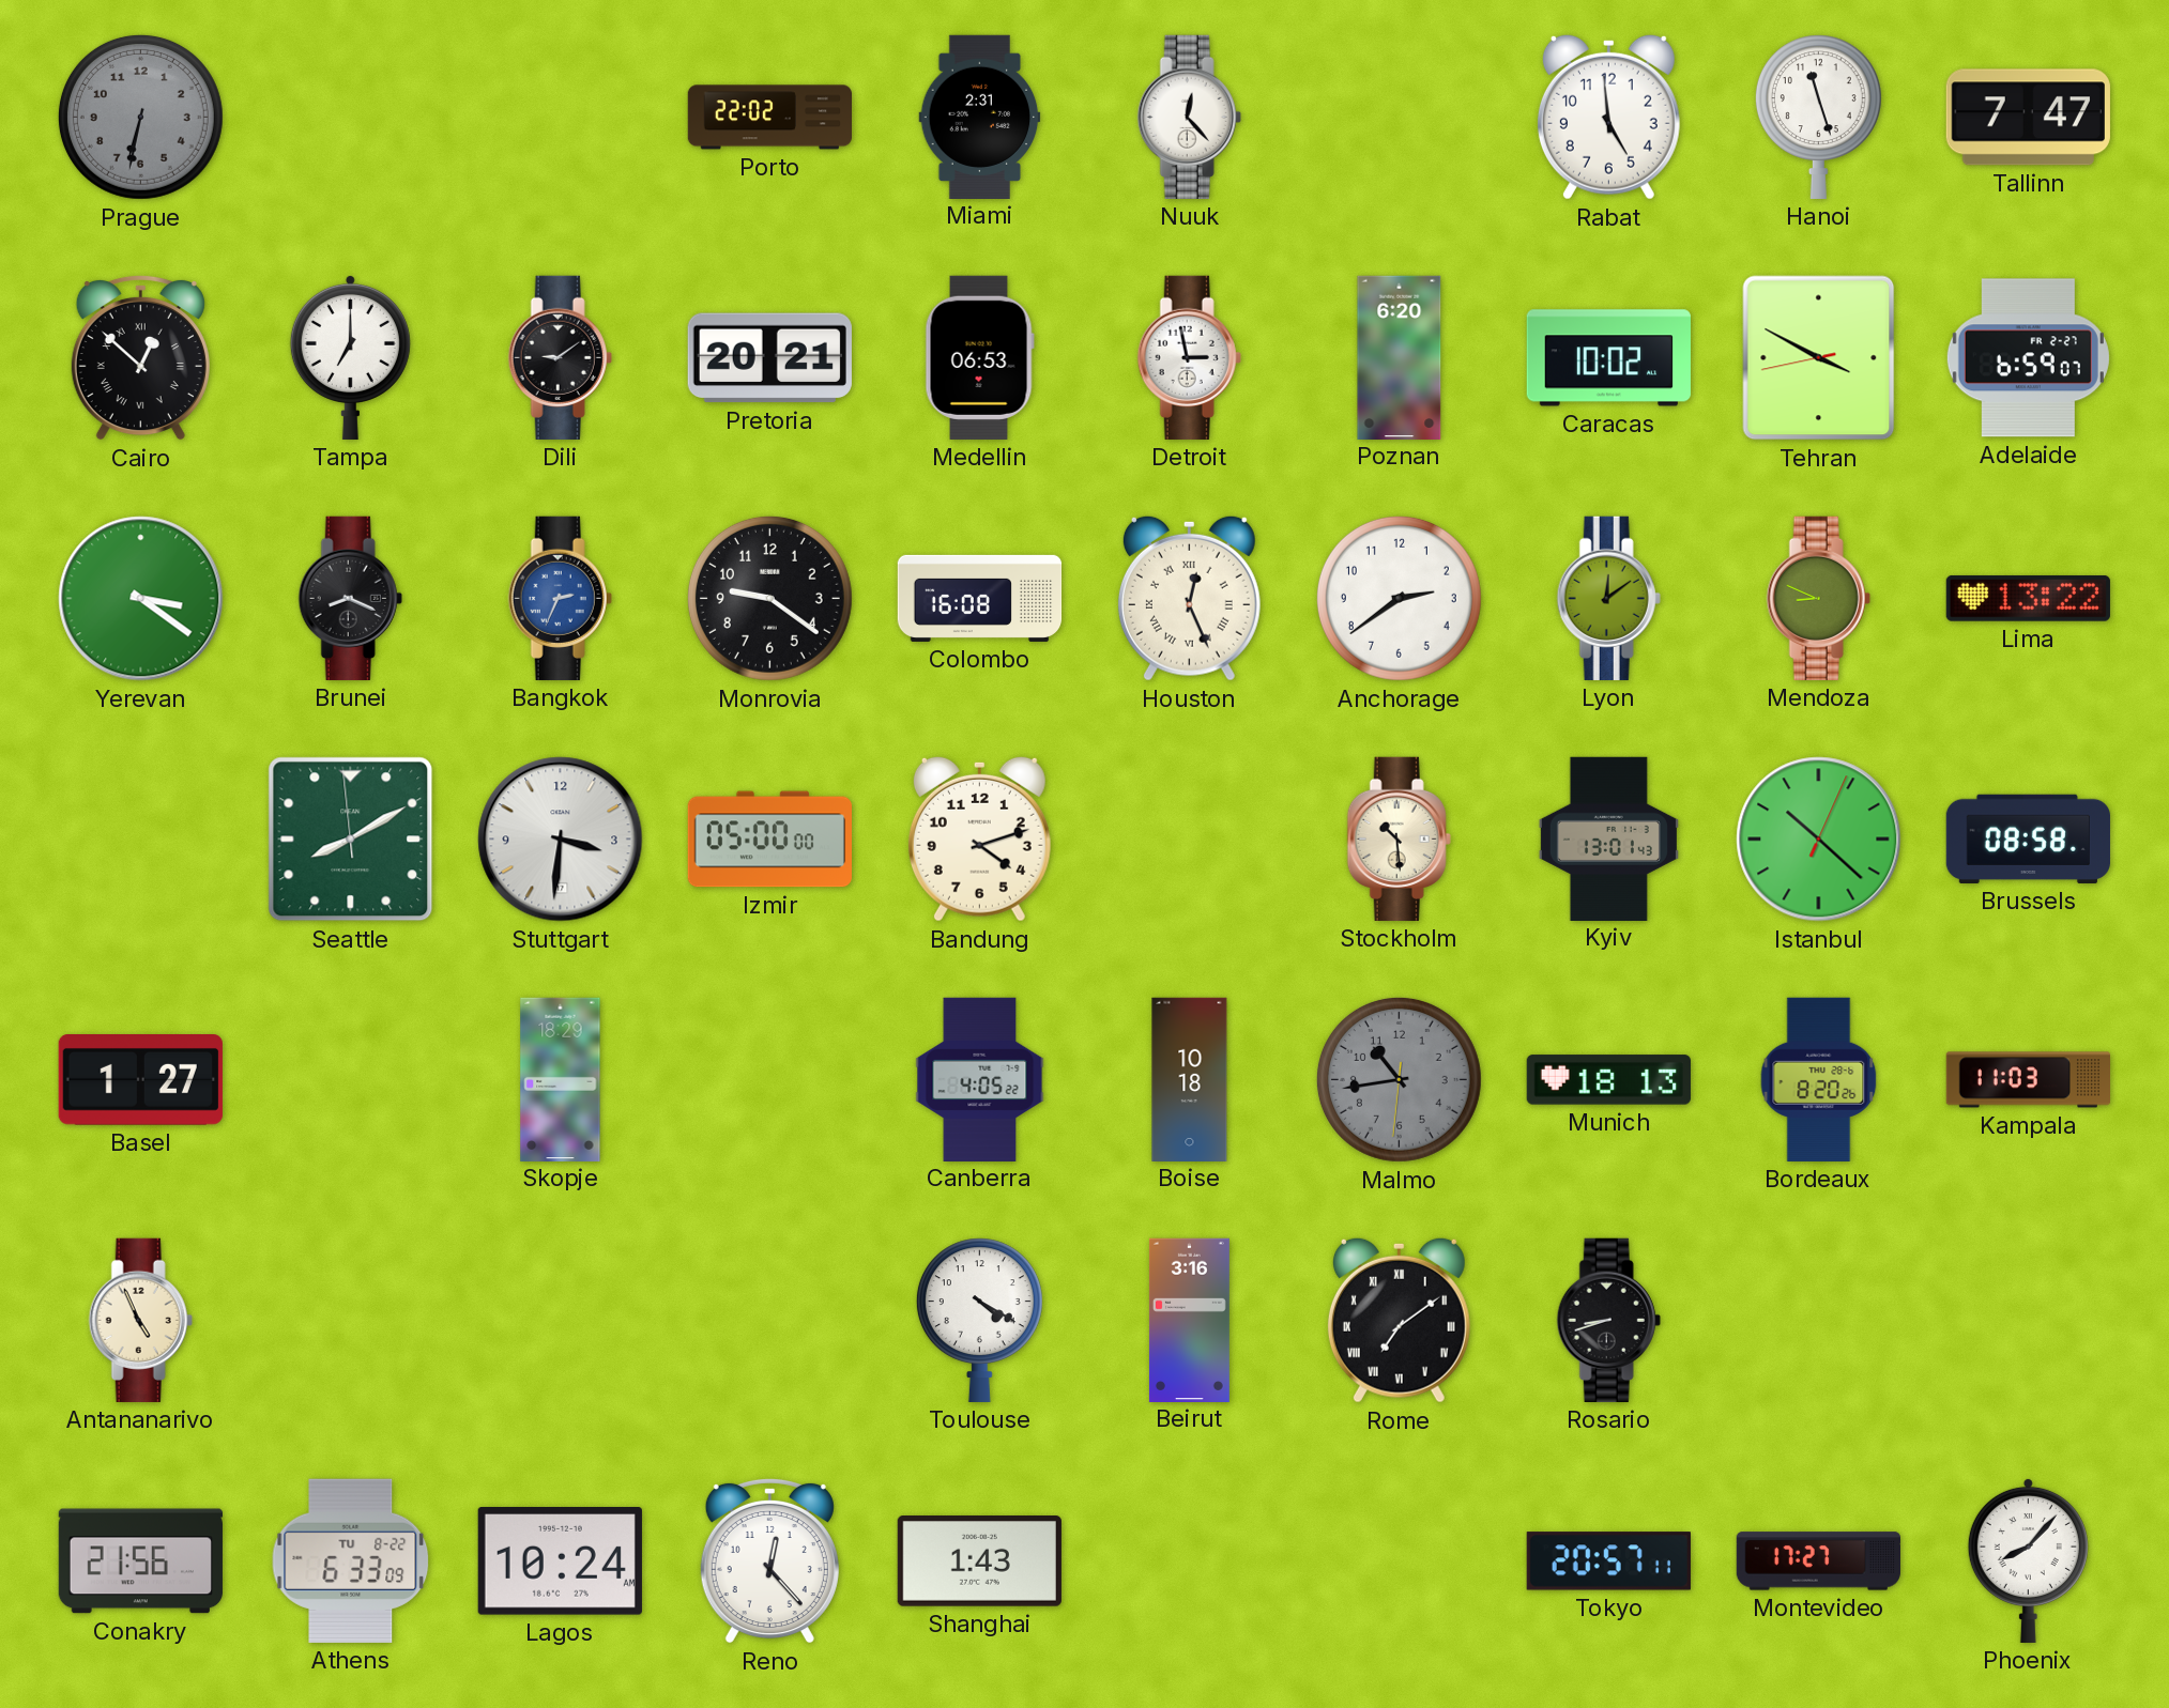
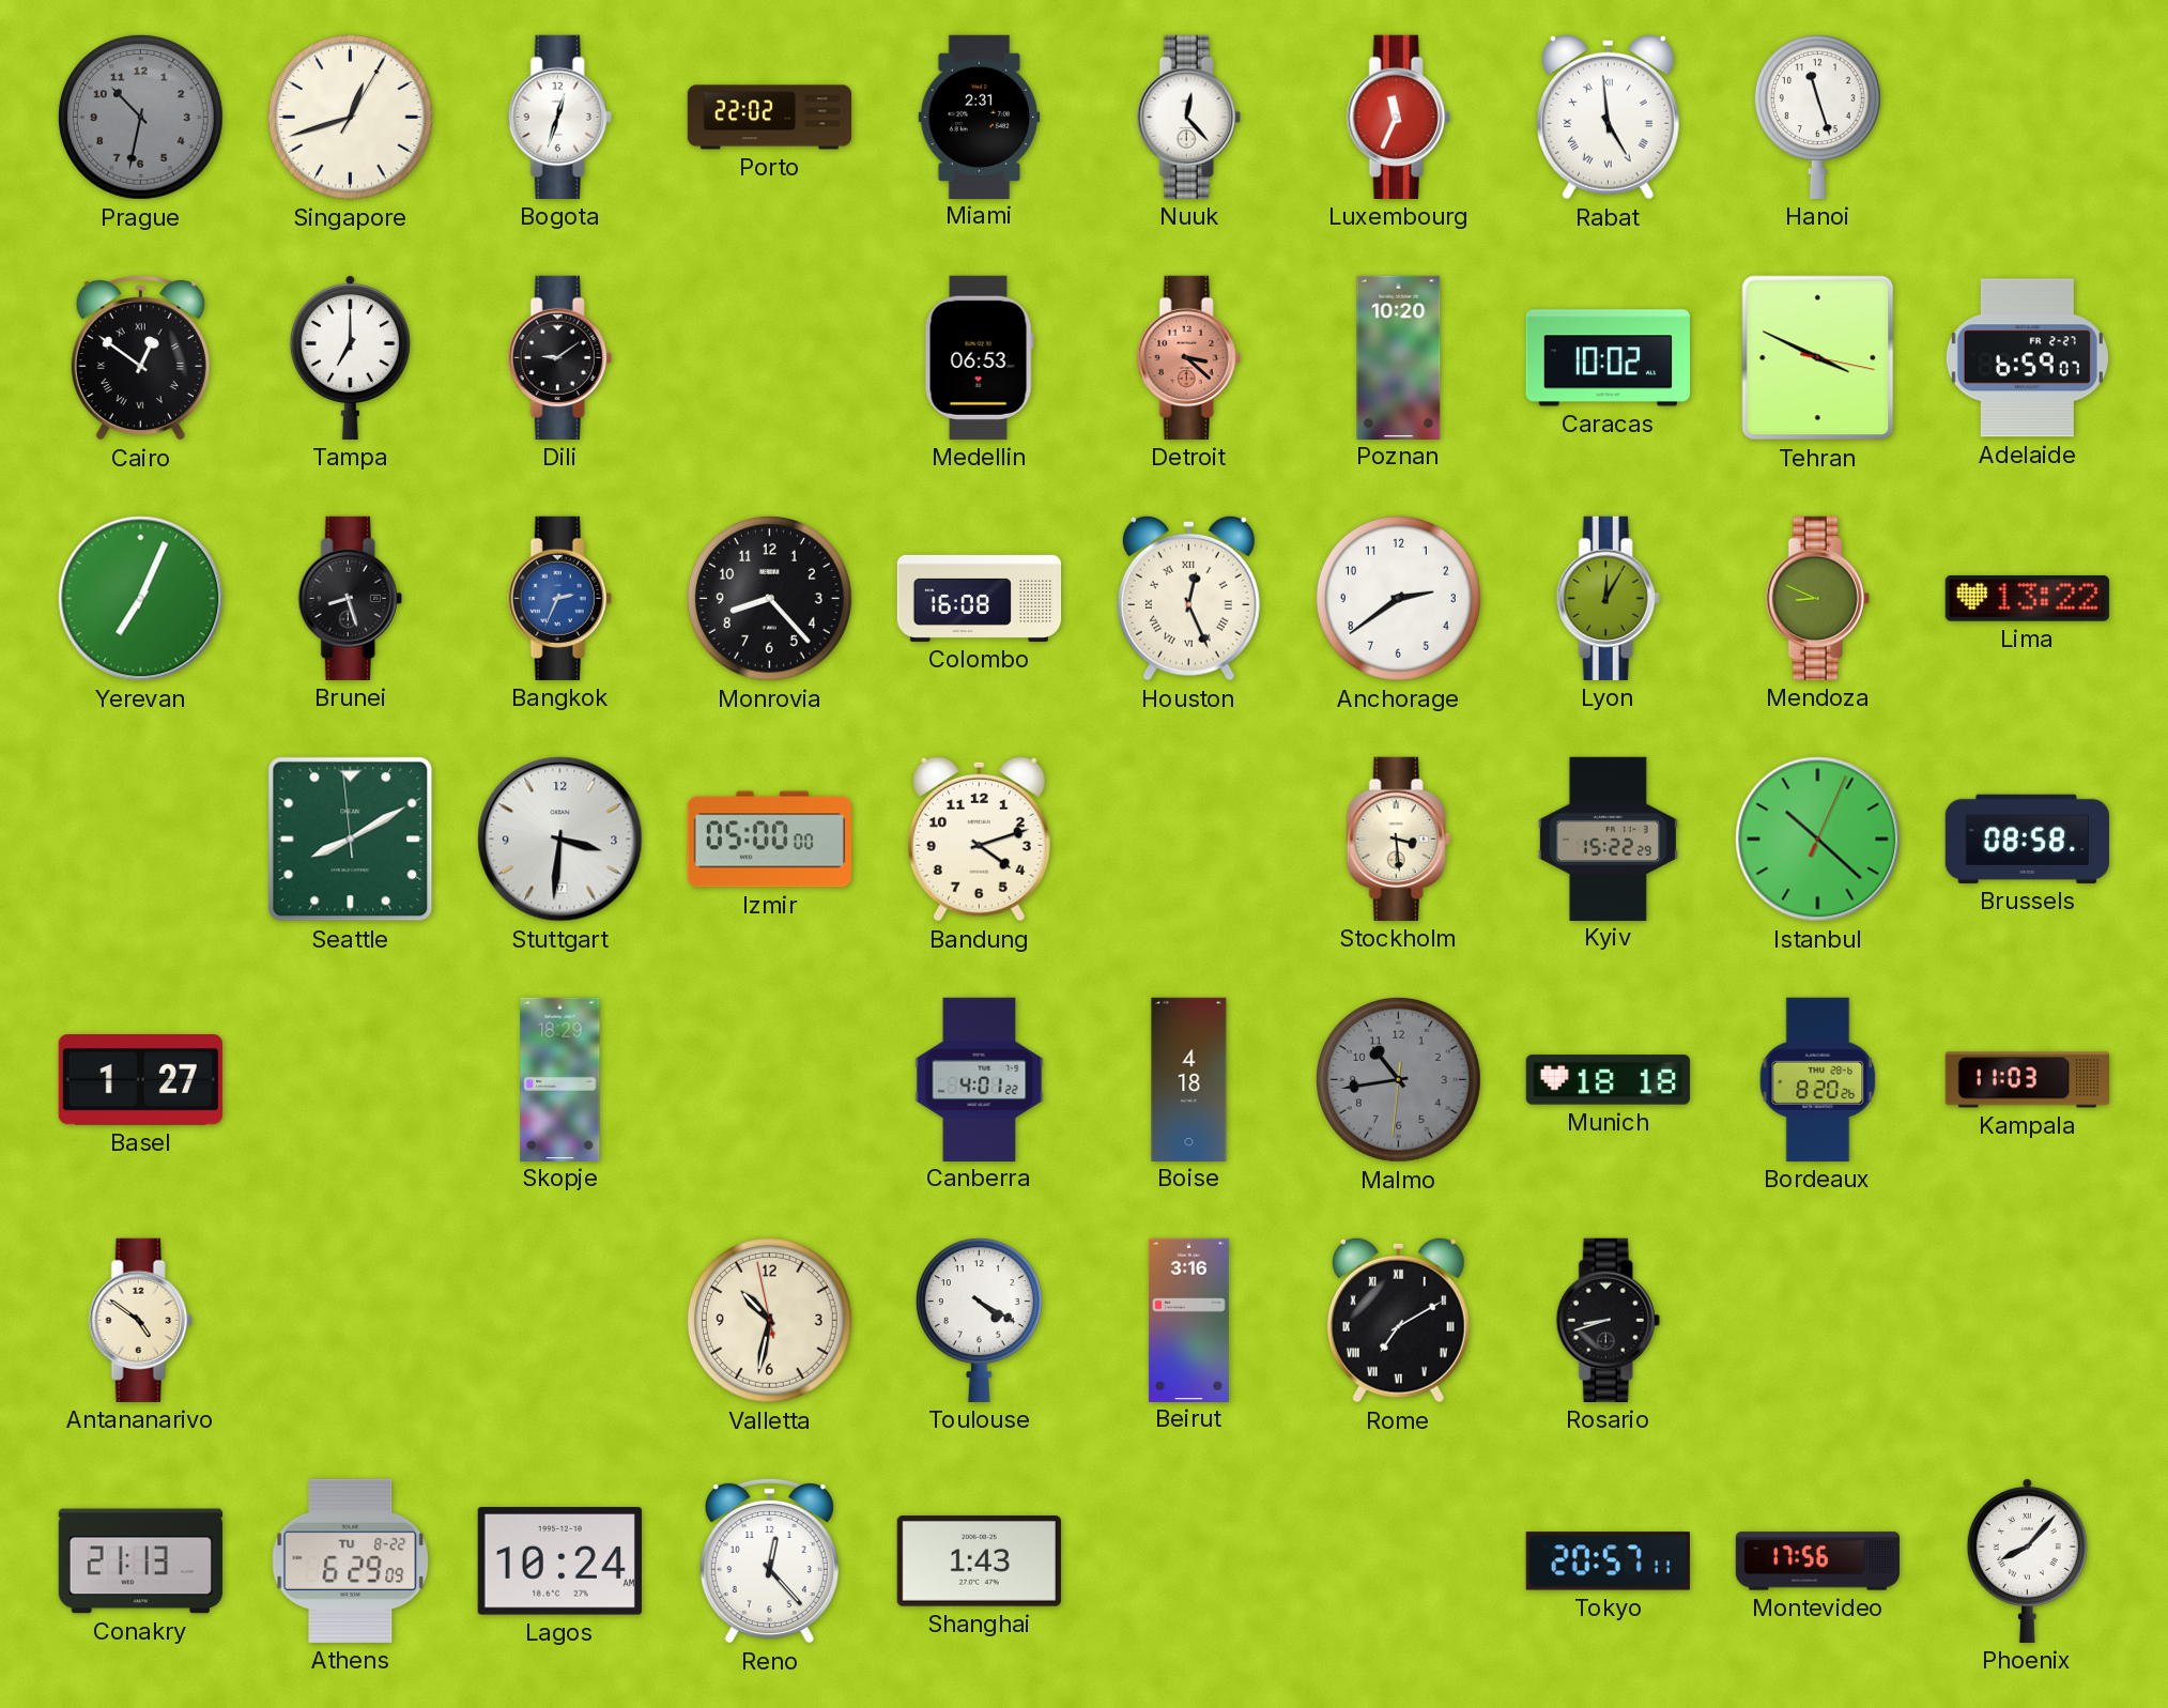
Prague: 6:32 -> 10:32
Singapore: none -> 12:42
Bogota: none -> 12:33
Luxembourg: none -> 11:34
Rabat numerals: Arabic -> Roman
Tallinn: 7:47 -> none
Cairo: 12:52 -> 12:51
Pretoria: 20:21 -> none
Detroit: 2:58 -> 3:22
Detroit dial: white -> salmon
Poznan: 6:20 -> 10:20
Tehran: 3:49:43 -> 3:49:17
Yerevan: 3:21 -> 7:04
Brunei: 8:19 -> 8:27
Monrovia: 9:21 -> 8:23
Lyon: 12:09 -> 12:05
Stockholm: 10:29 -> 3:29
Kyiv: 13:01 -> 15:22
Canberra: 4:05 -> 4:01
Boise: 10:18 -> 4:18
Munich: 18:13 -> 18:18
Antananarivo: 4:56 -> 4:51
Valletta: none -> 10:31
Rome: 7:09 -> 7:10
Conakry: 21:56 -> 21:13
Athens: 6:33 -> 6:29
Montevideo: 17:27 -> 17:56
